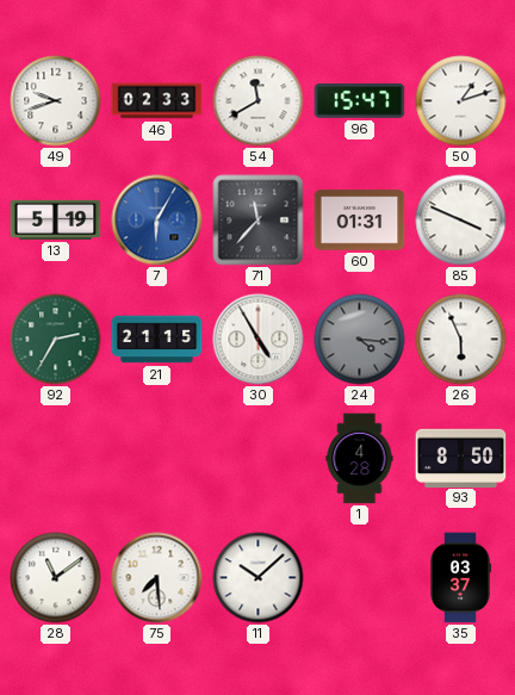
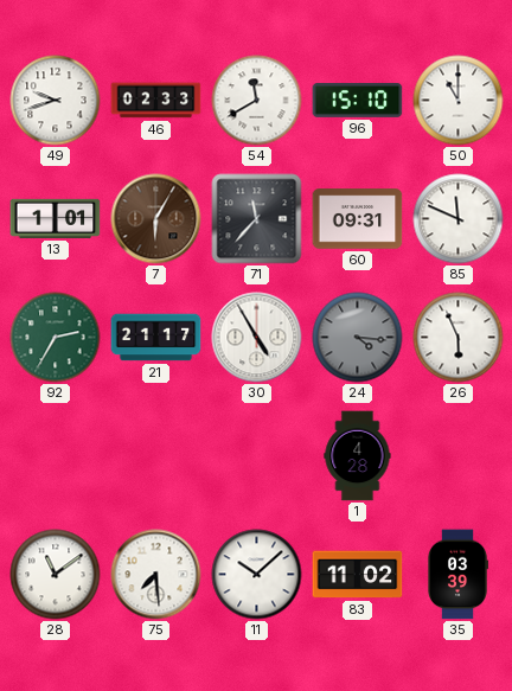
96: 15:47 -> 15:10
50: 1:12 -> 11:00
13: 5:19 -> 1:01
7 dial: blue -> brown
60: 01:31 -> 09:31
85: 3:49 -> 11:49
21: 21:15 -> 21:17
93: 8:50 -> none
83: none -> 11:02
35: 03:37 -> 03:39
